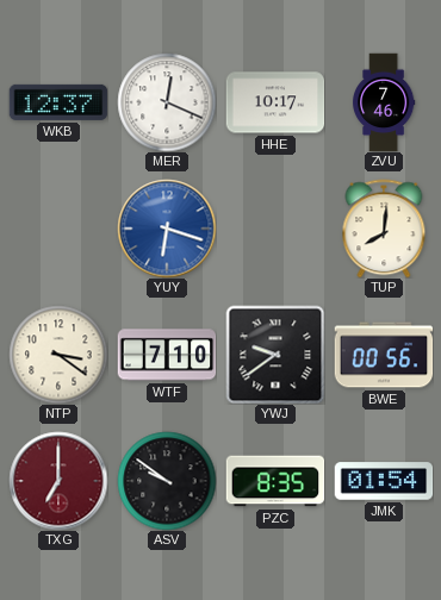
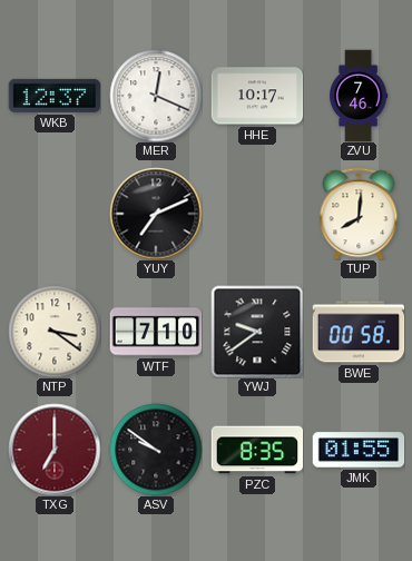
YUY: 6:18 -> 7:11
YUY dial: blue -> black
BWE: 00:56 -> 00:58
JMK: 01:54 -> 01:55
